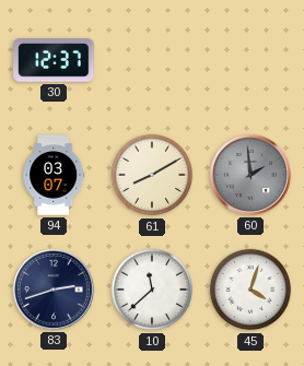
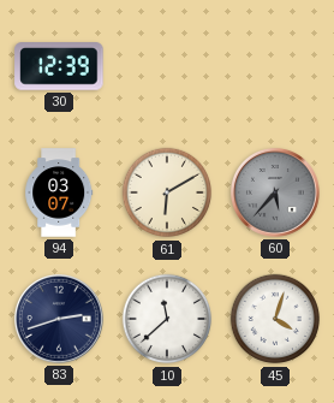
30: 12:37 -> 12:39
61: 8:10 -> 6:10
60: 1:59 -> 5:37
